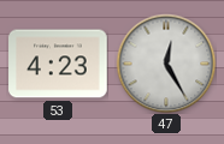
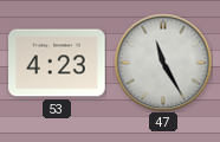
47: 12:25 -> 11:25
